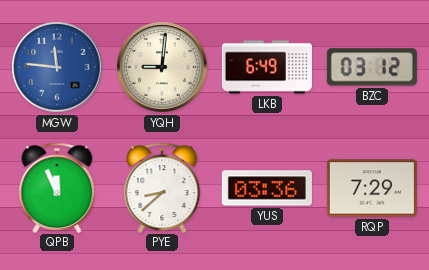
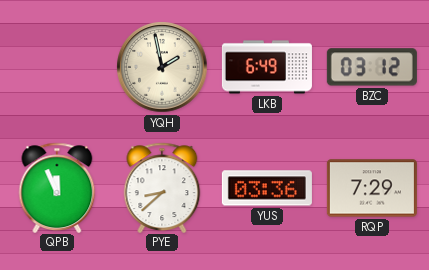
MGW: 11:46 -> none
YQH: 9:01 -> 1:58
